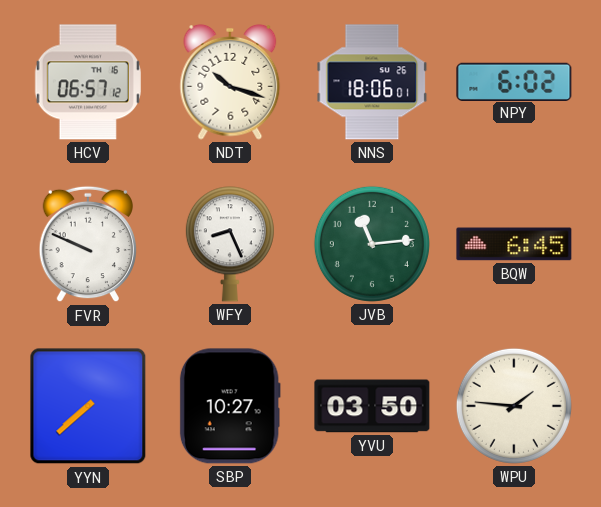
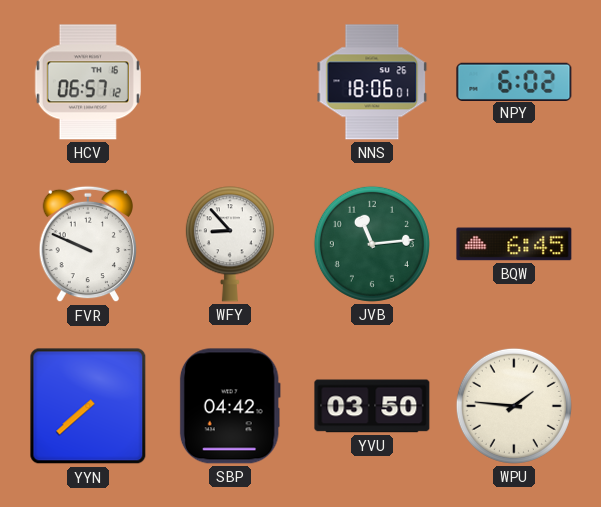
NDT: 10:18 -> none
WFY: 8:26 -> 8:53
SBP: 10:27 -> 04:42
